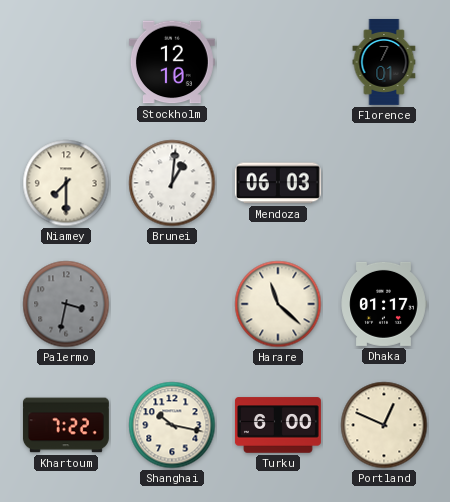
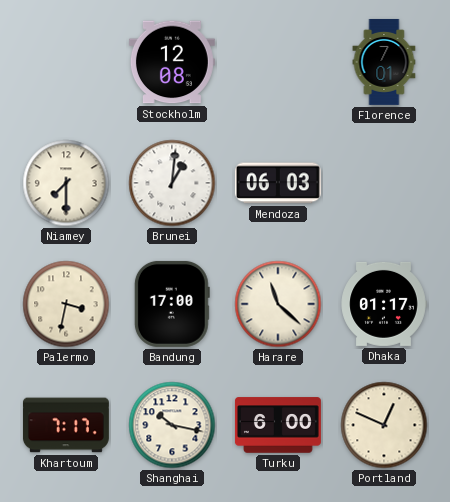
Stockholm: 12:10 -> 12:08
Palermo dial: grey -> cream
Bandung: none -> 17:00
Khartoum: 7:22 -> 7:17
